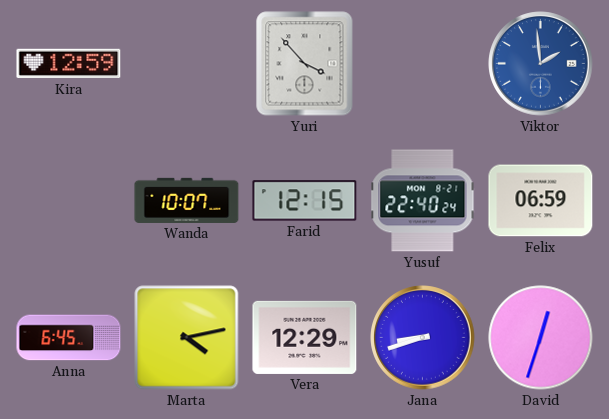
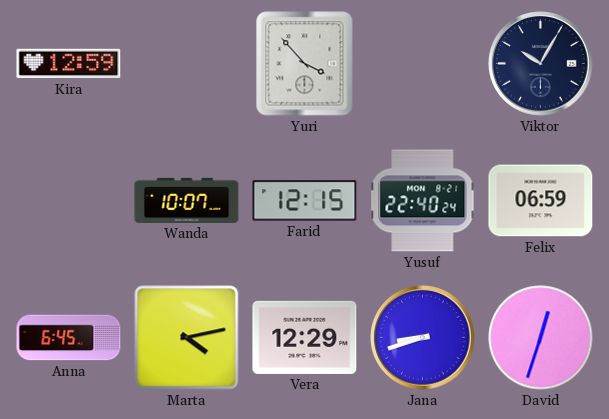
Viktor: 1:59 -> 10:05
Viktor dial: blue -> navy
